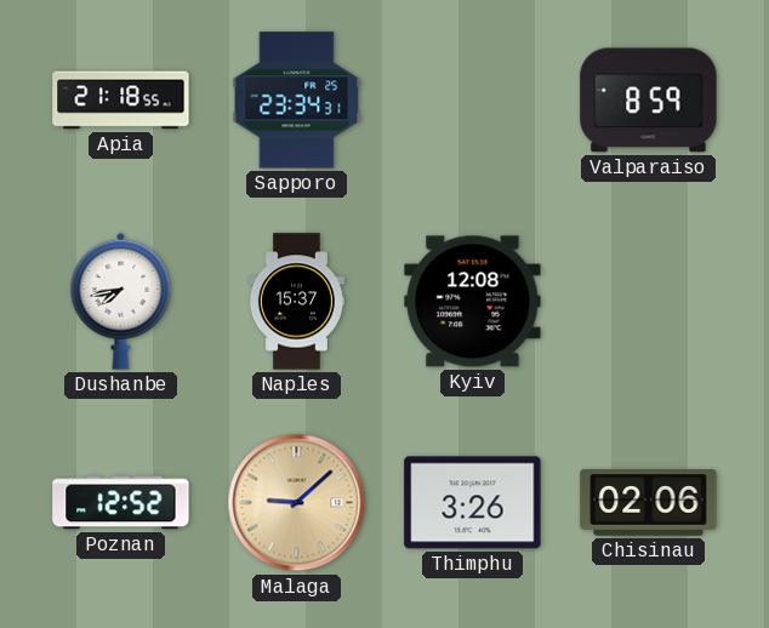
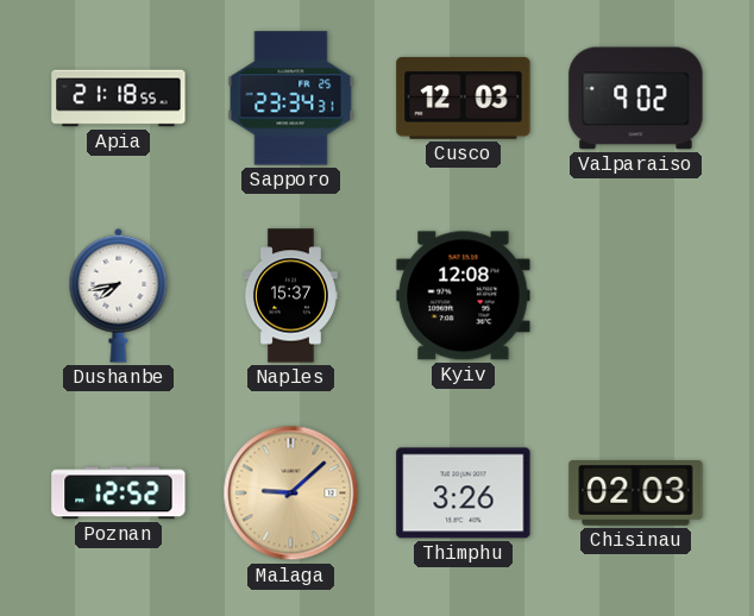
Cusco: none -> 12:03
Valparaiso: 8:59 -> 9:02
Chisinau: 02:06 -> 02:03
